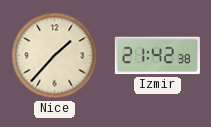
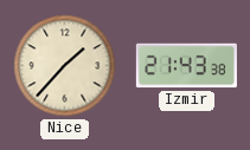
Izmir: 21:42 -> 21:43
